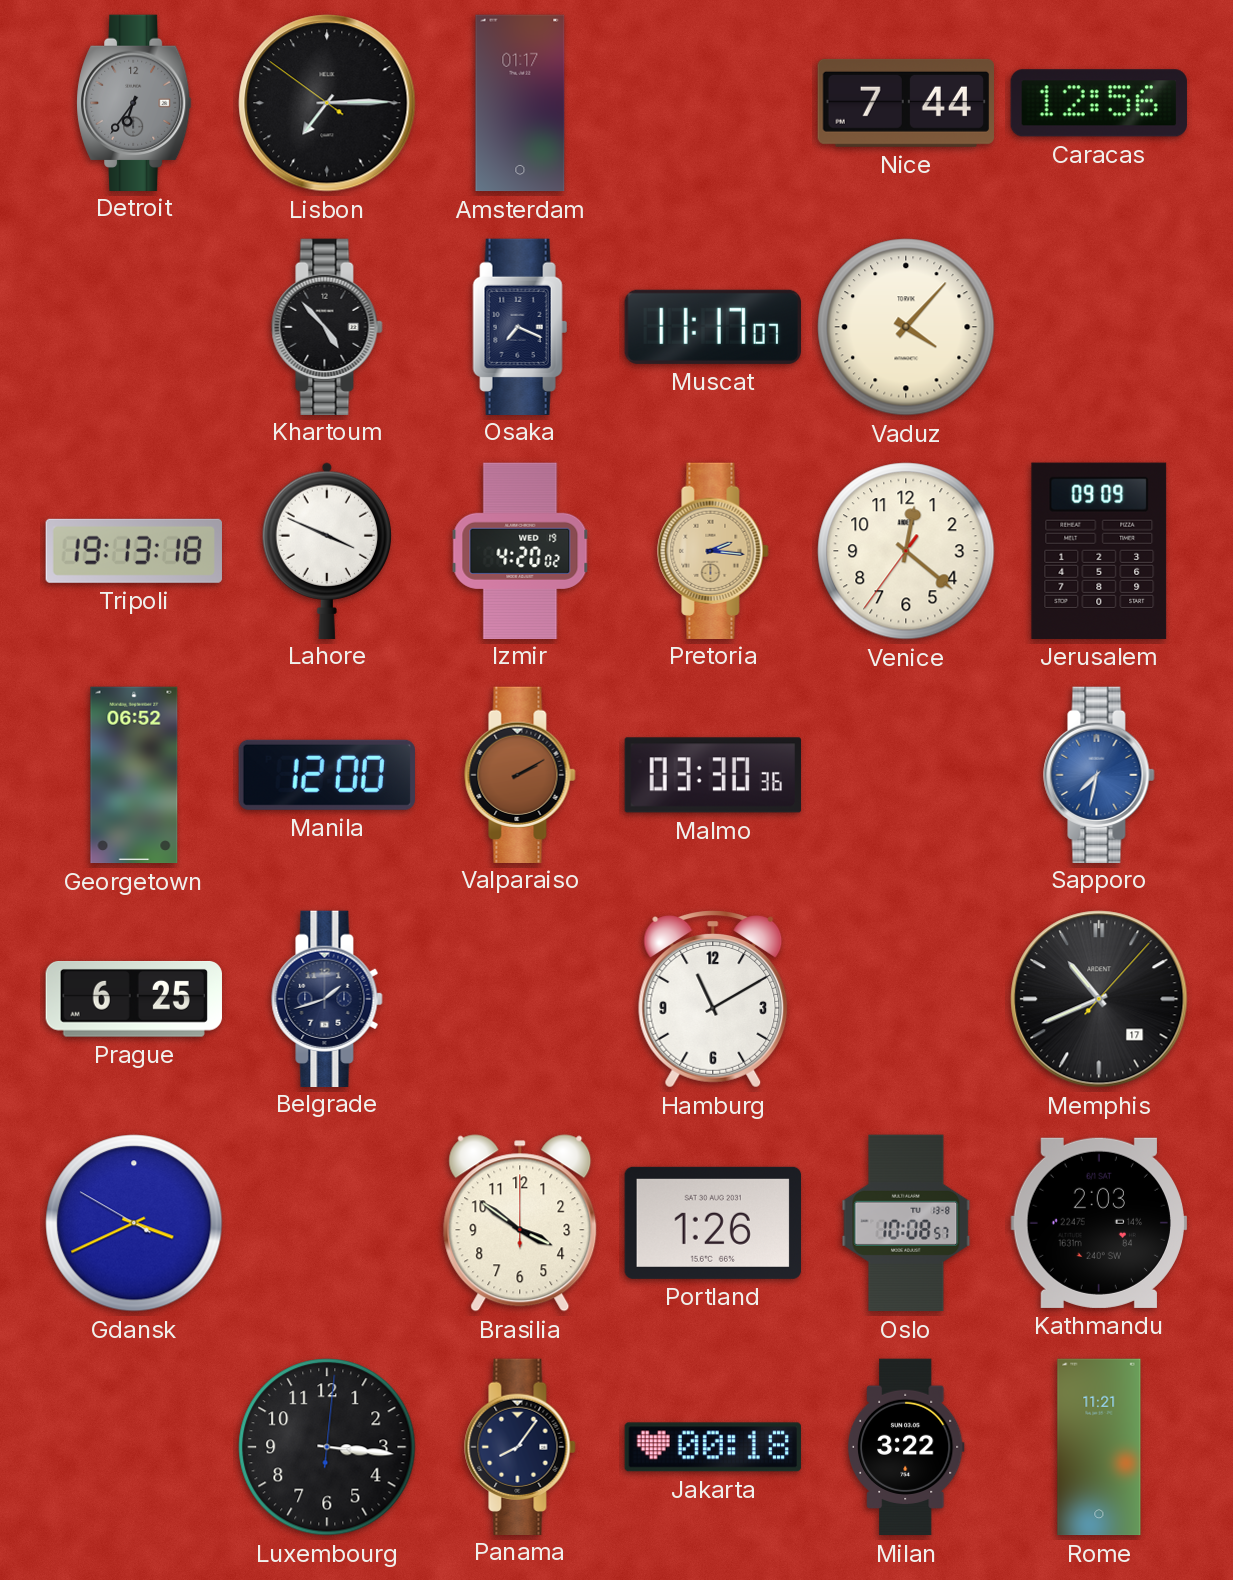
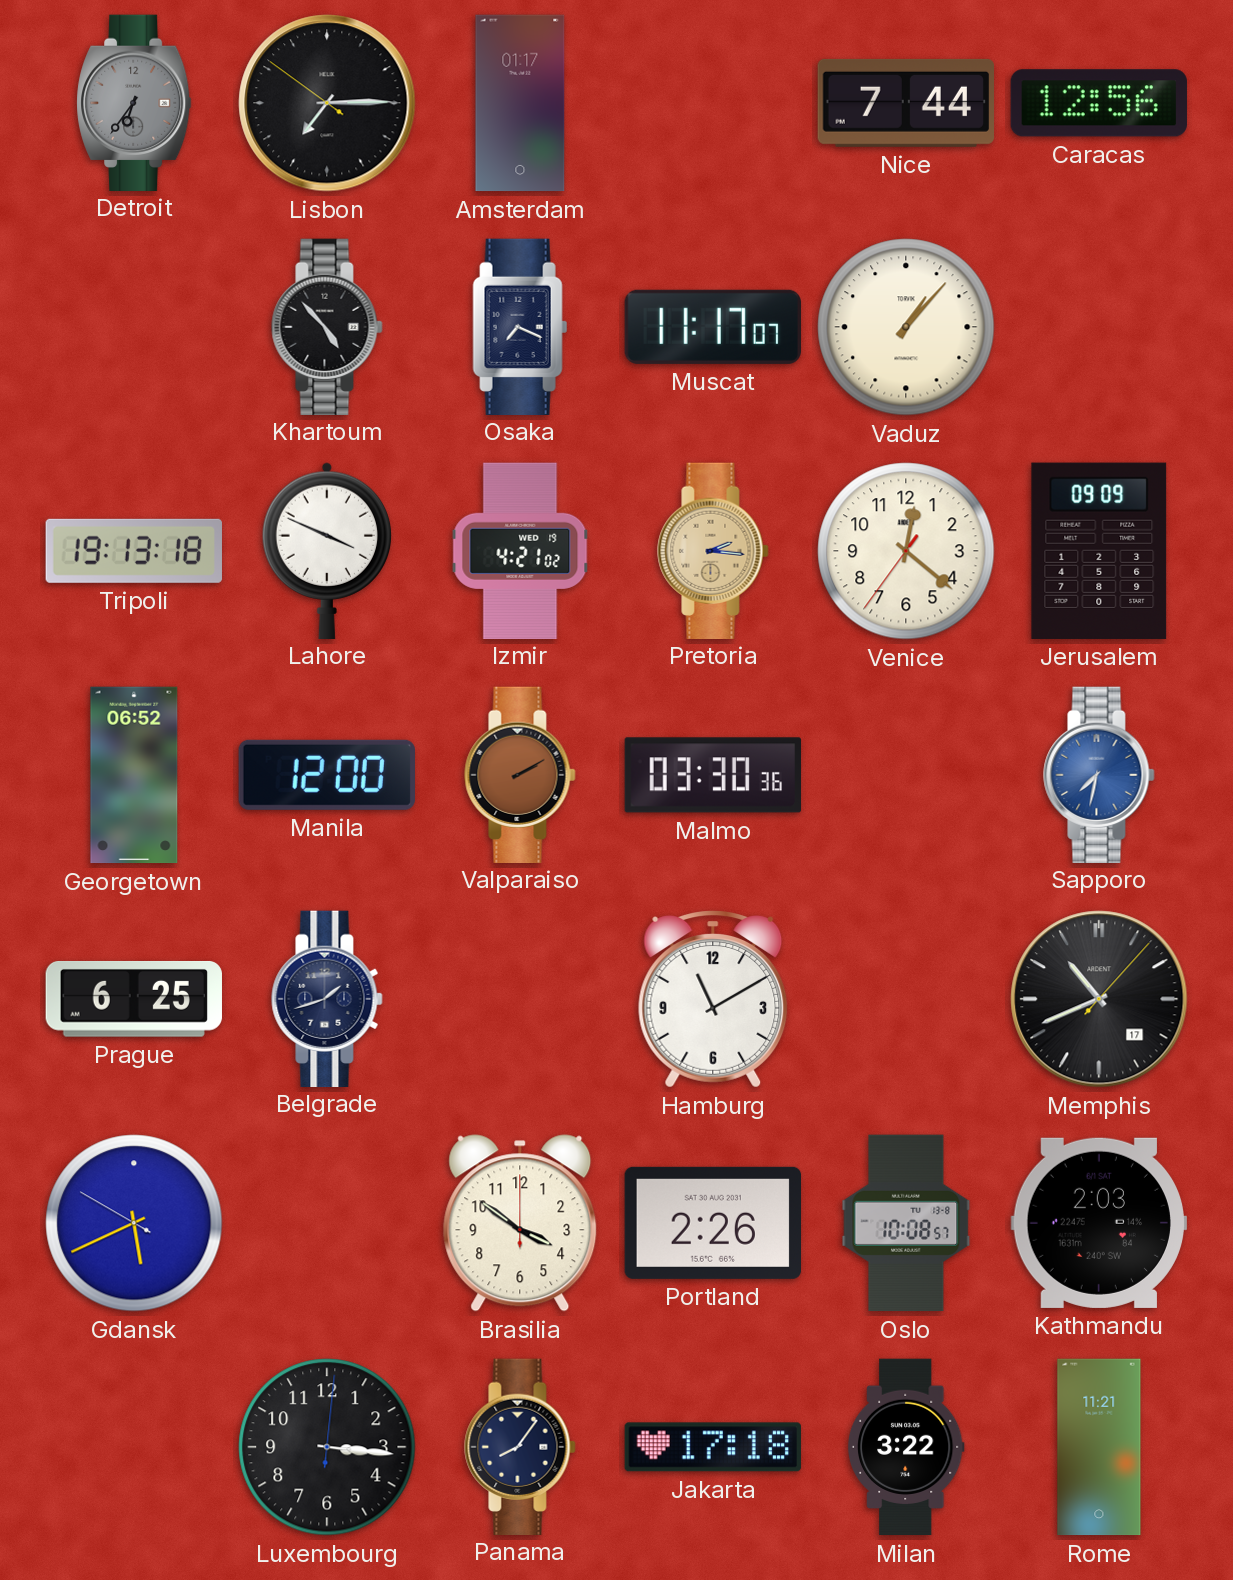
Vaduz: 4:07 -> 1:07
Izmir: 4:20 -> 4:21
Gdansk: 3:40 -> 5:40
Portland: 1:26 -> 2:26
Jakarta: 00:18 -> 17:18
